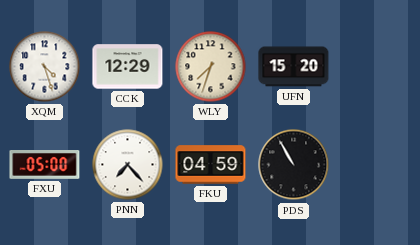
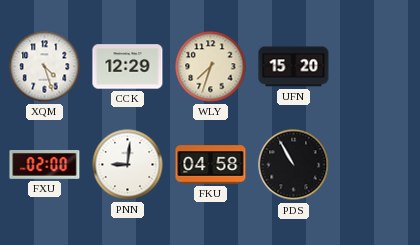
FXU: 05:00 -> 02:00
PNN: 7:23 -> 9:01
FKU: 04:59 -> 04:58
